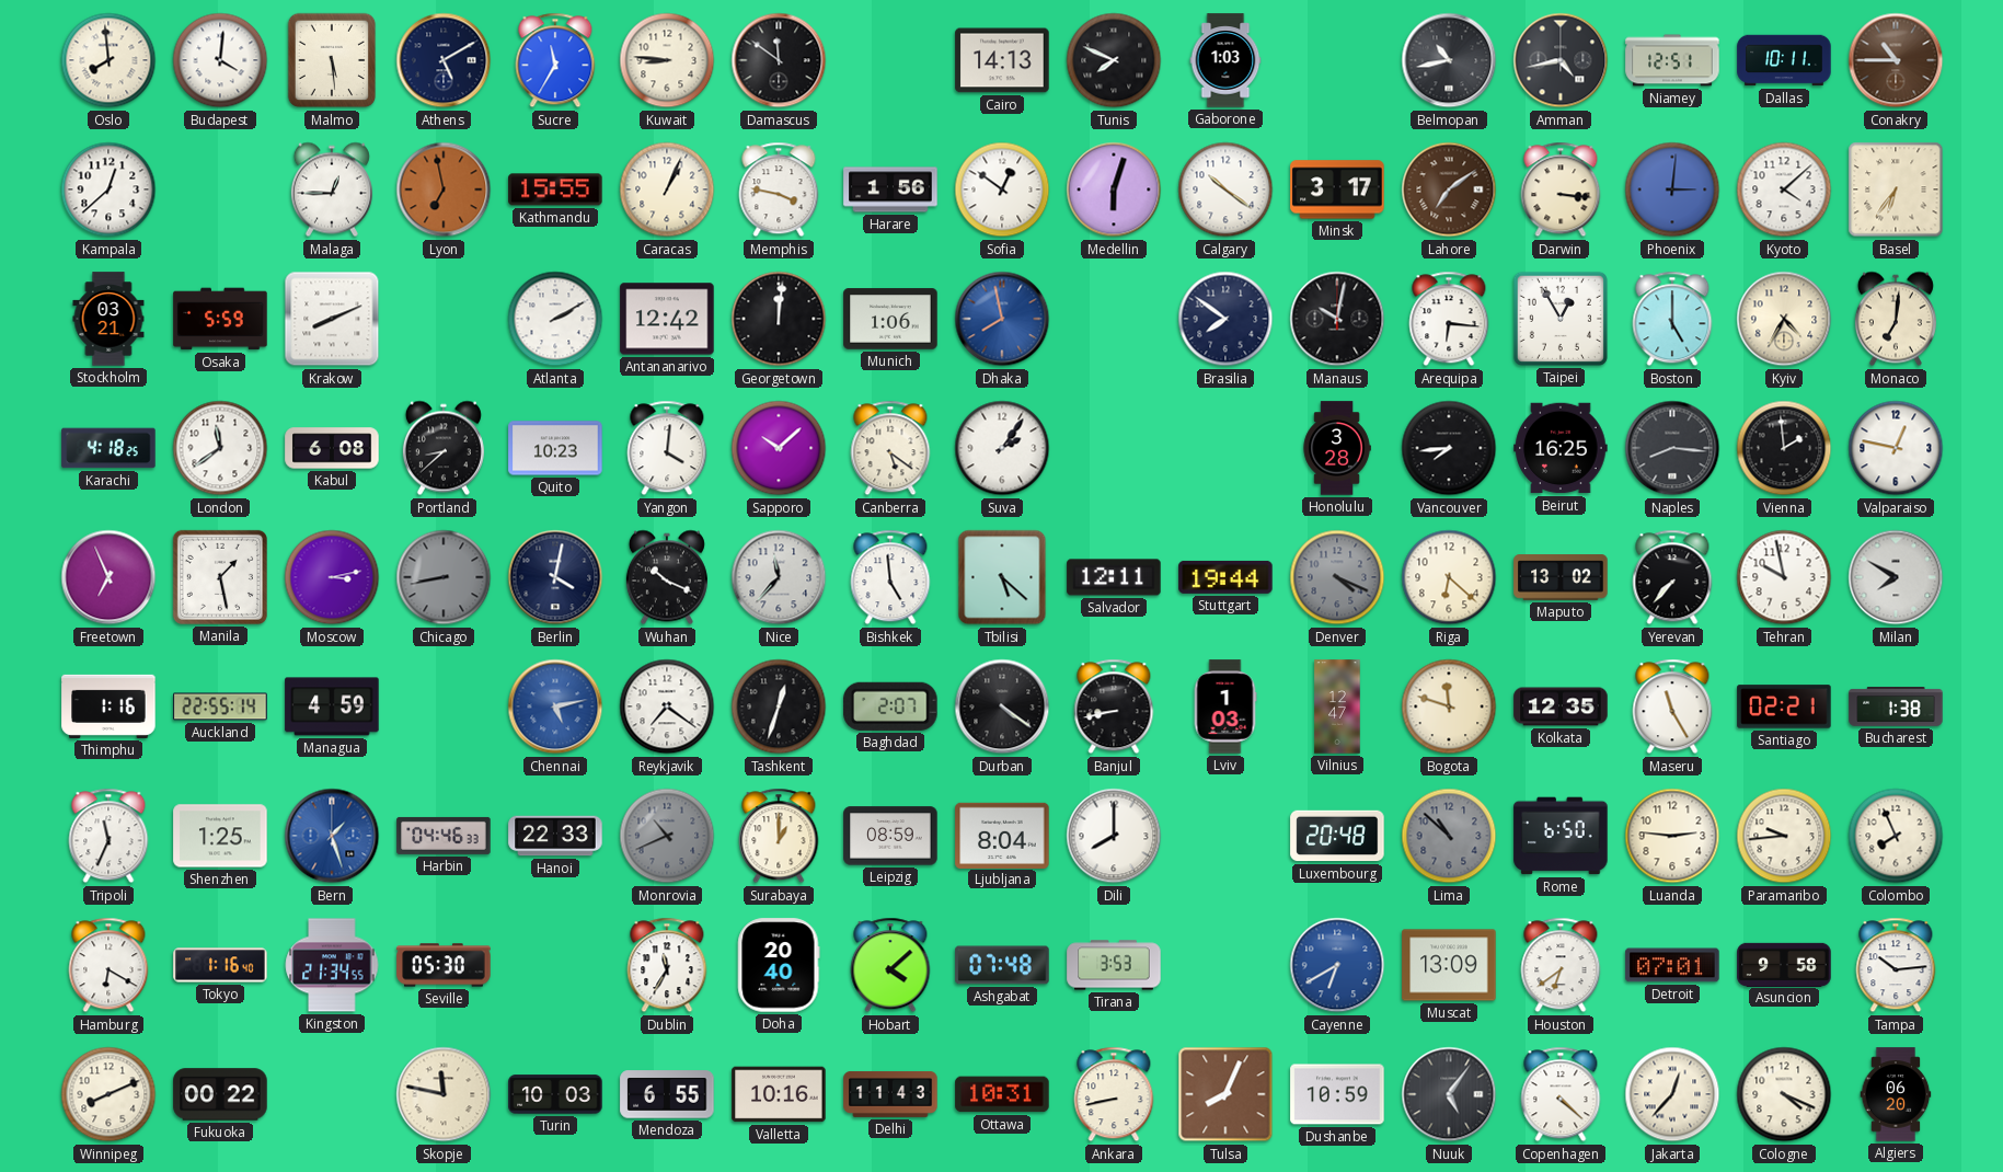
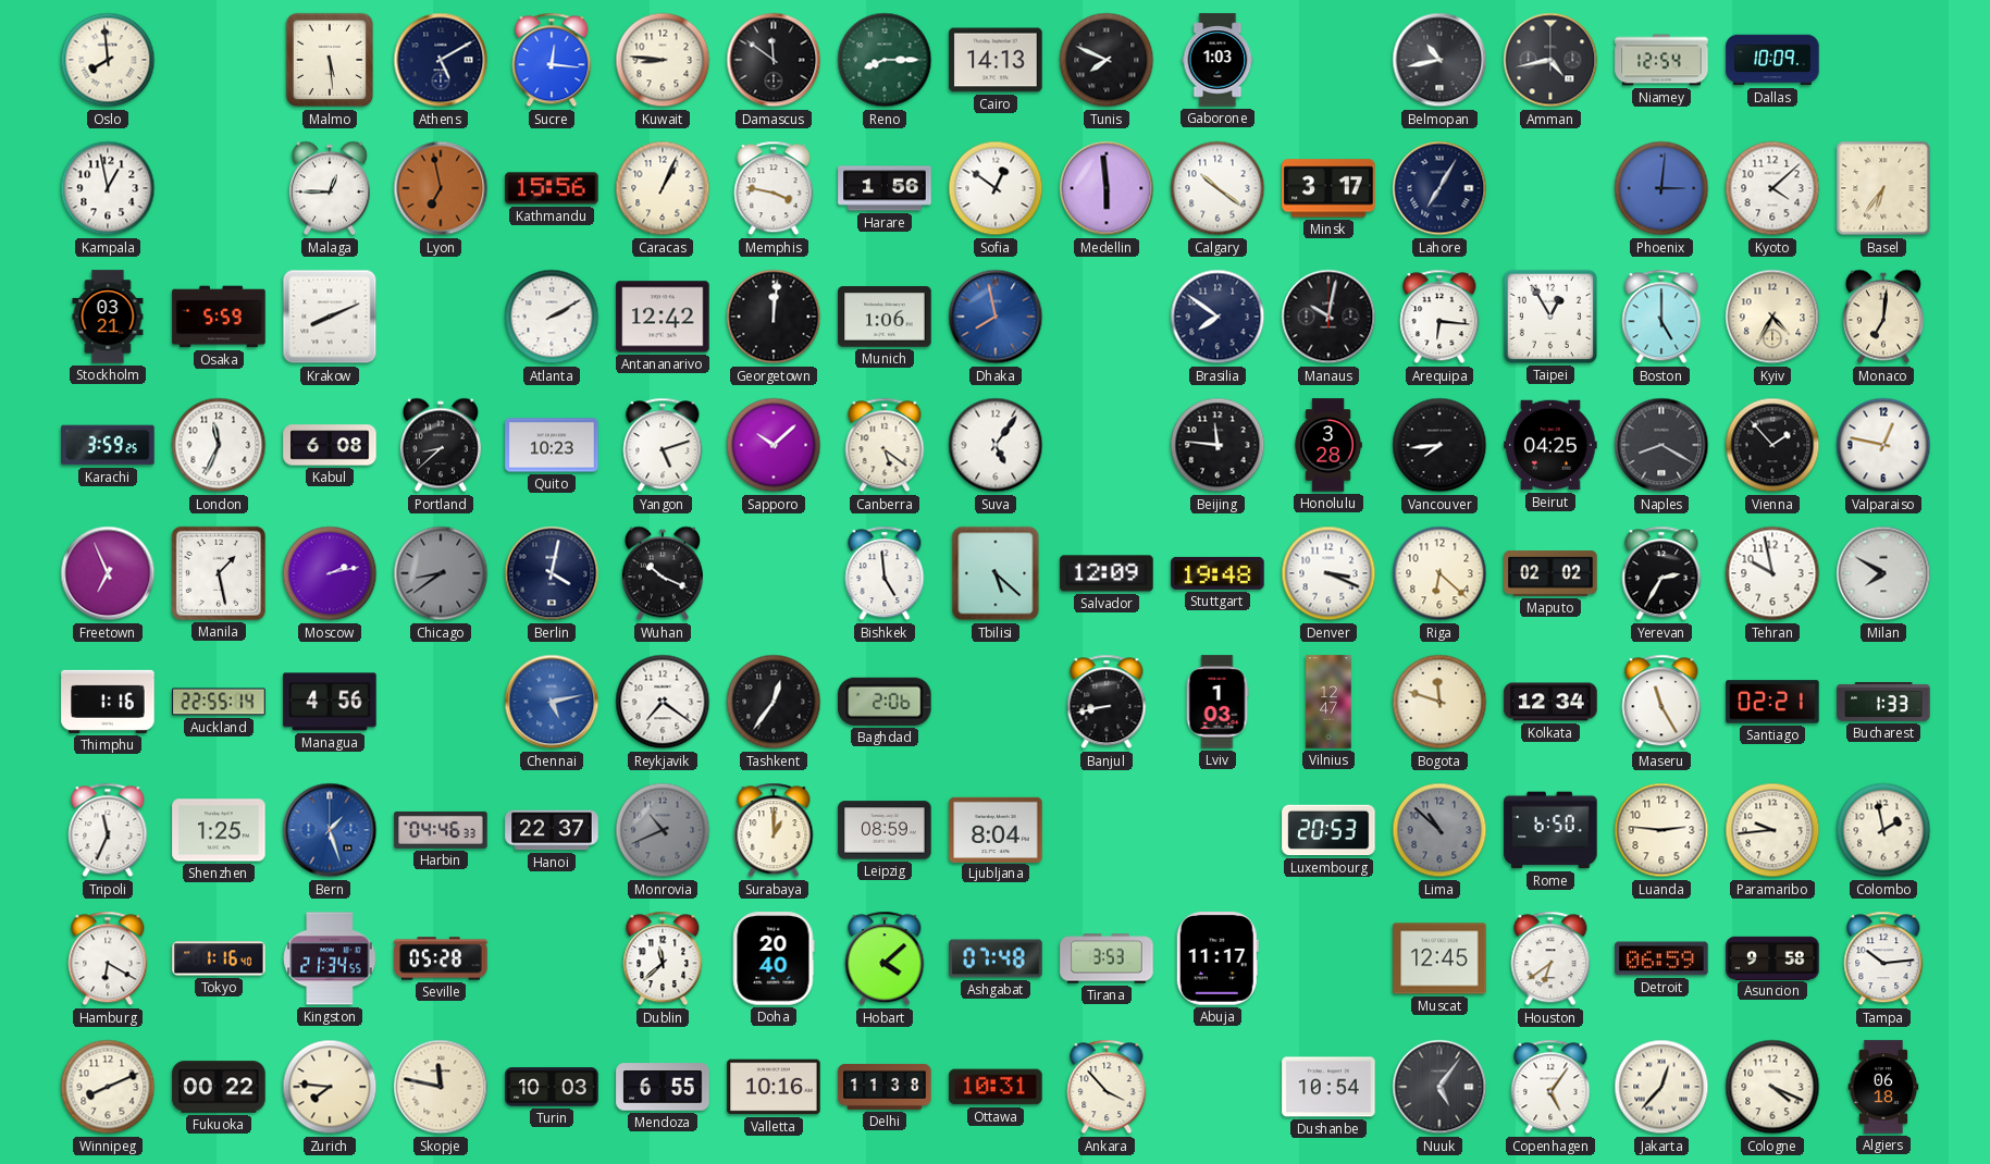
Budapest: 4:01 -> none
Sucre: 11:35 -> 12:16
Reno: none -> 8:15
Niamey: 12:51 -> 12:54
Dallas: 10:11 -> 10:09
Conakry: 10:45 -> none
Kampala: 12:38 -> 12:58
Kathmandu: 15:55 -> 15:56
Medellin: 6:03 -> 5:59
Lahore: 7:09 -> 7:05
Lahore dial: brown -> navy
Darwin: 3:16 -> none
Karachi: 4:18 -> 3:59
London: 11:39 -> 11:34
Yangon: 4:01 -> 5:12
Suva: 2:06 -> 5:06
Beijing: none -> 11:46
Beirut: 16:25 -> 04:25
Naples: 8:16 -> 8:20
Vienna: 1:59 -> 1:53
Moscow: 3:13 -> 2:13
Chicago: 8:43 -> 8:39
Nice: 11:37 -> none
Salvador: 12:11 -> 12:09
Stuttgart: 19:44 -> 19:48
Denver: 4:19 -> 3:19
Denver dial: grey -> white
Maputo: 13:02 -> 02:02
Yerevan: 7:37 -> 2:35
Managua: 4:59 -> 4:56
Tashkent: 12:33 -> 12:36
Baghdad: 2:07 -> 2:06
Durban: 4:21 -> none
Kolkata: 12:35 -> 12:34
Bucharest: 1:38 -> 1:33
Hanoi: 22:33 -> 22:37
Dili: 8:00 -> none
Luxembourg: 20:48 -> 20:53
Colombo: 7:56 -> 1:58
Seville: 05:30 -> 05:28
Dublin: 11:35 -> 11:38
Abuja: none -> 11:17
Cayenne: 6:40 -> none
Muscat: 13:09 -> 12:45
Detroit: 07:01 -> 06:59
Zurich: none -> 7:46
Delhi: 11:43 -> 11:38
Ankara: 8:43 -> 3:53
Tulsa: 8:04 -> none
Dushanbe: 10:59 -> 10:54
Copenhagen: 4:22 -> 5:06
Algiers: 06:20 -> 06:18
